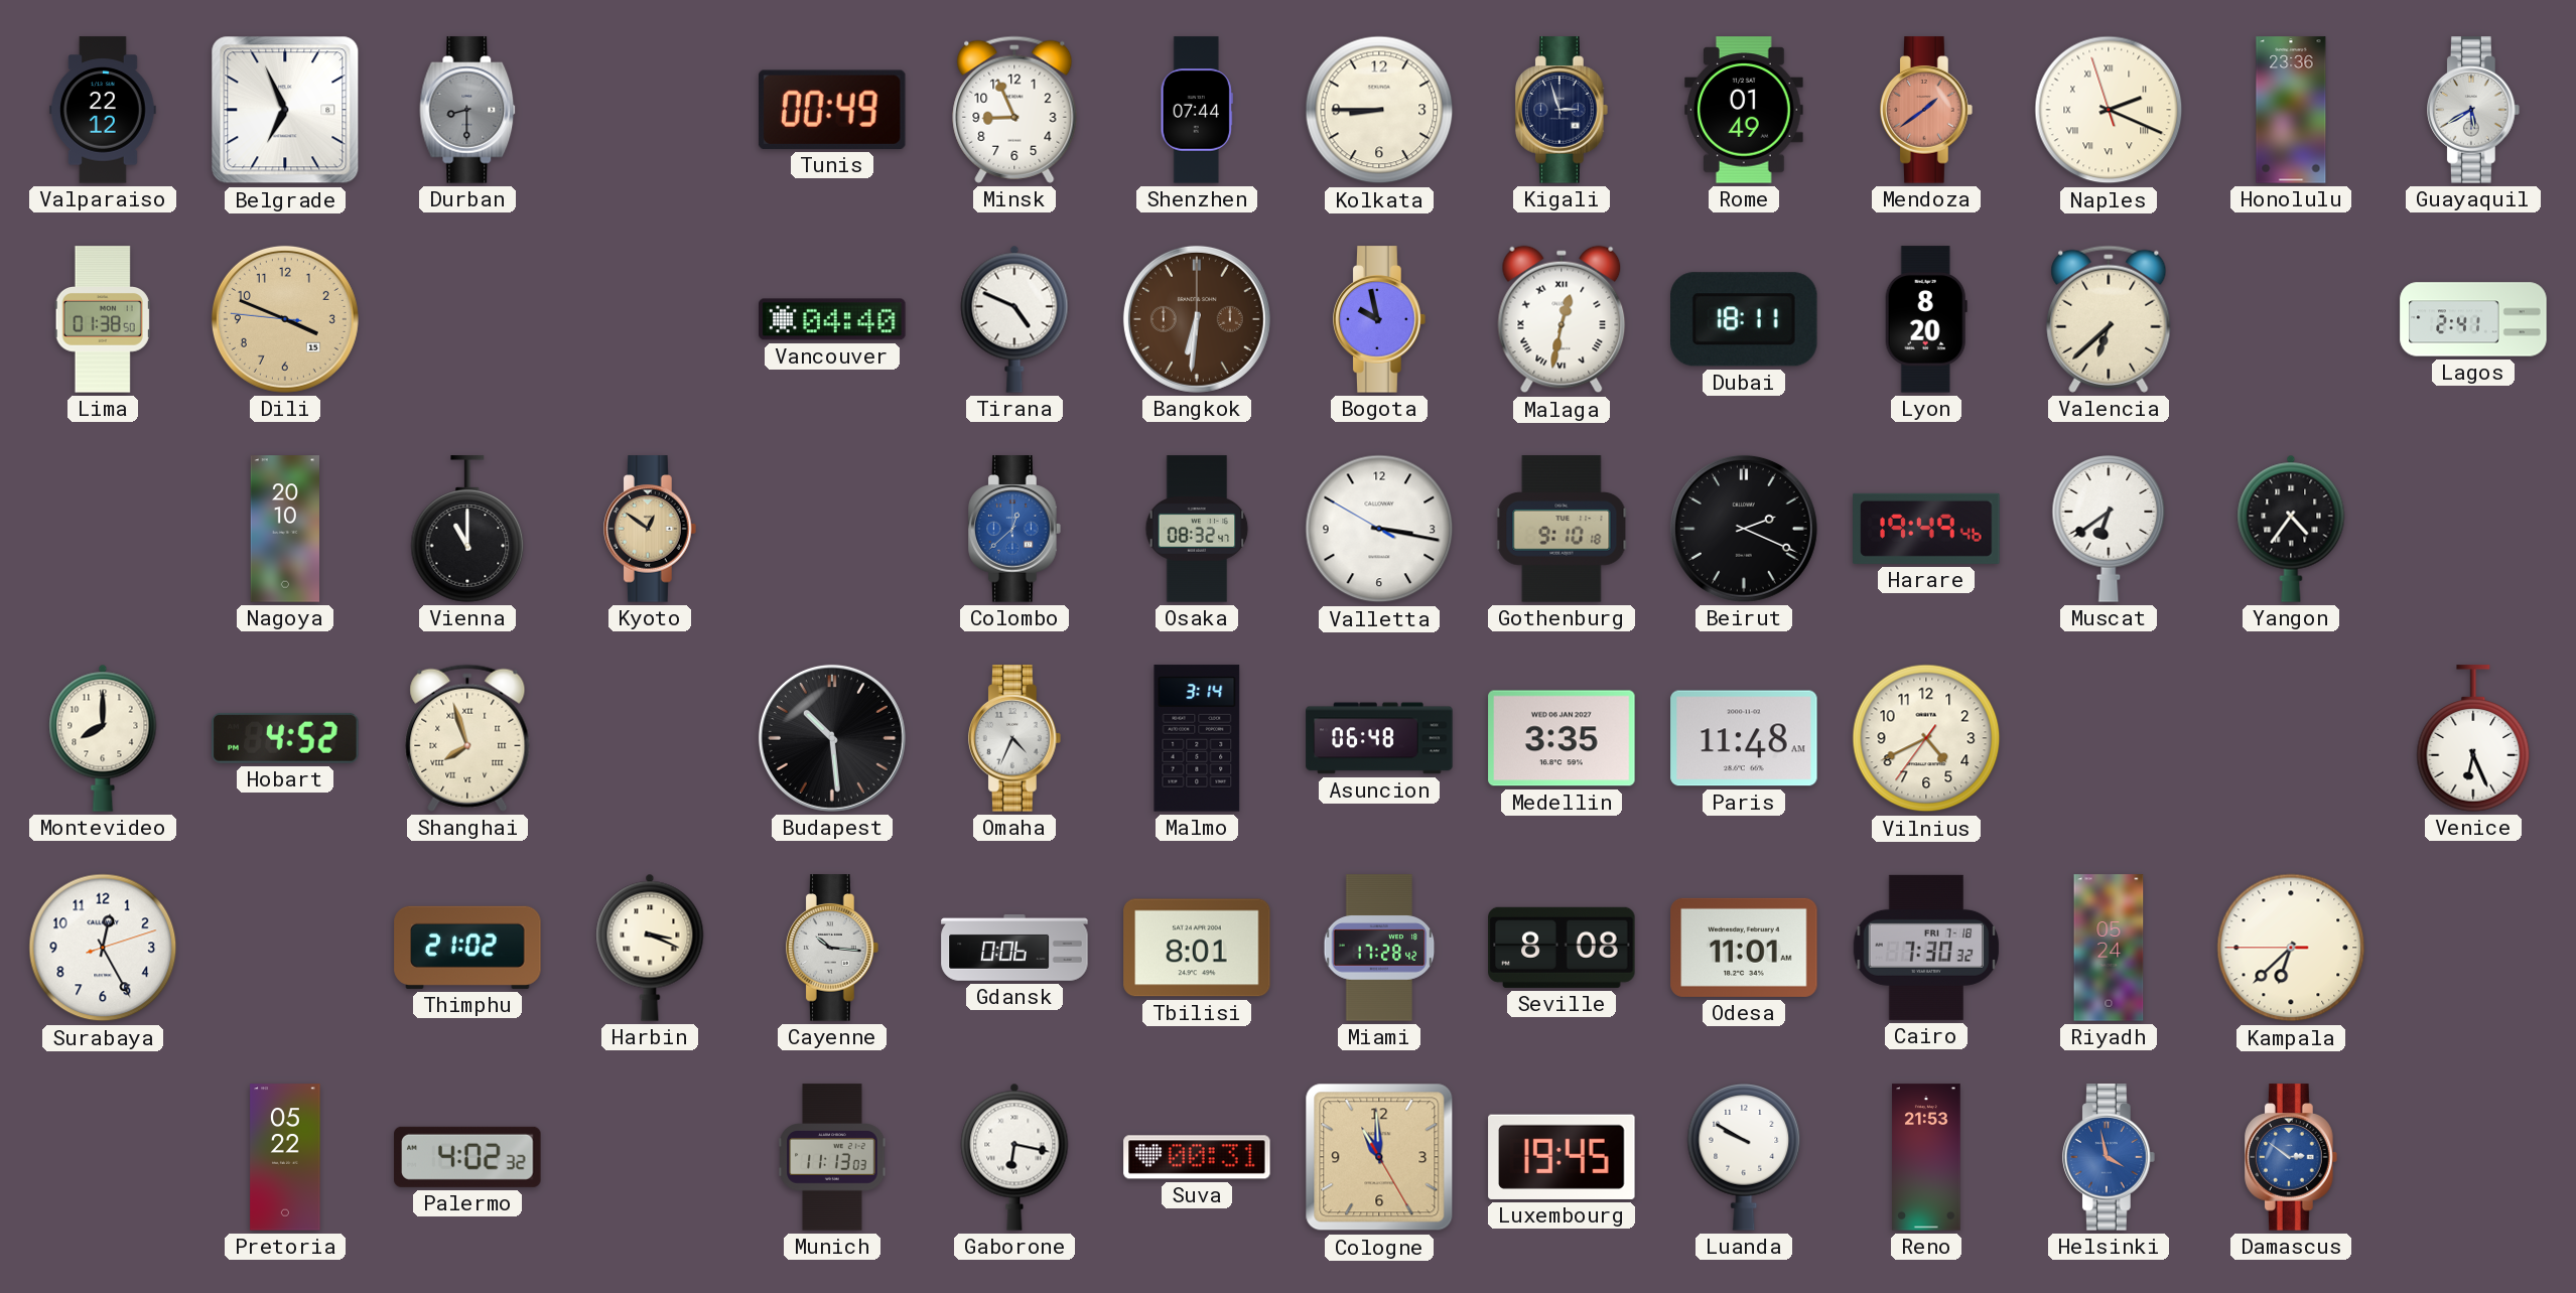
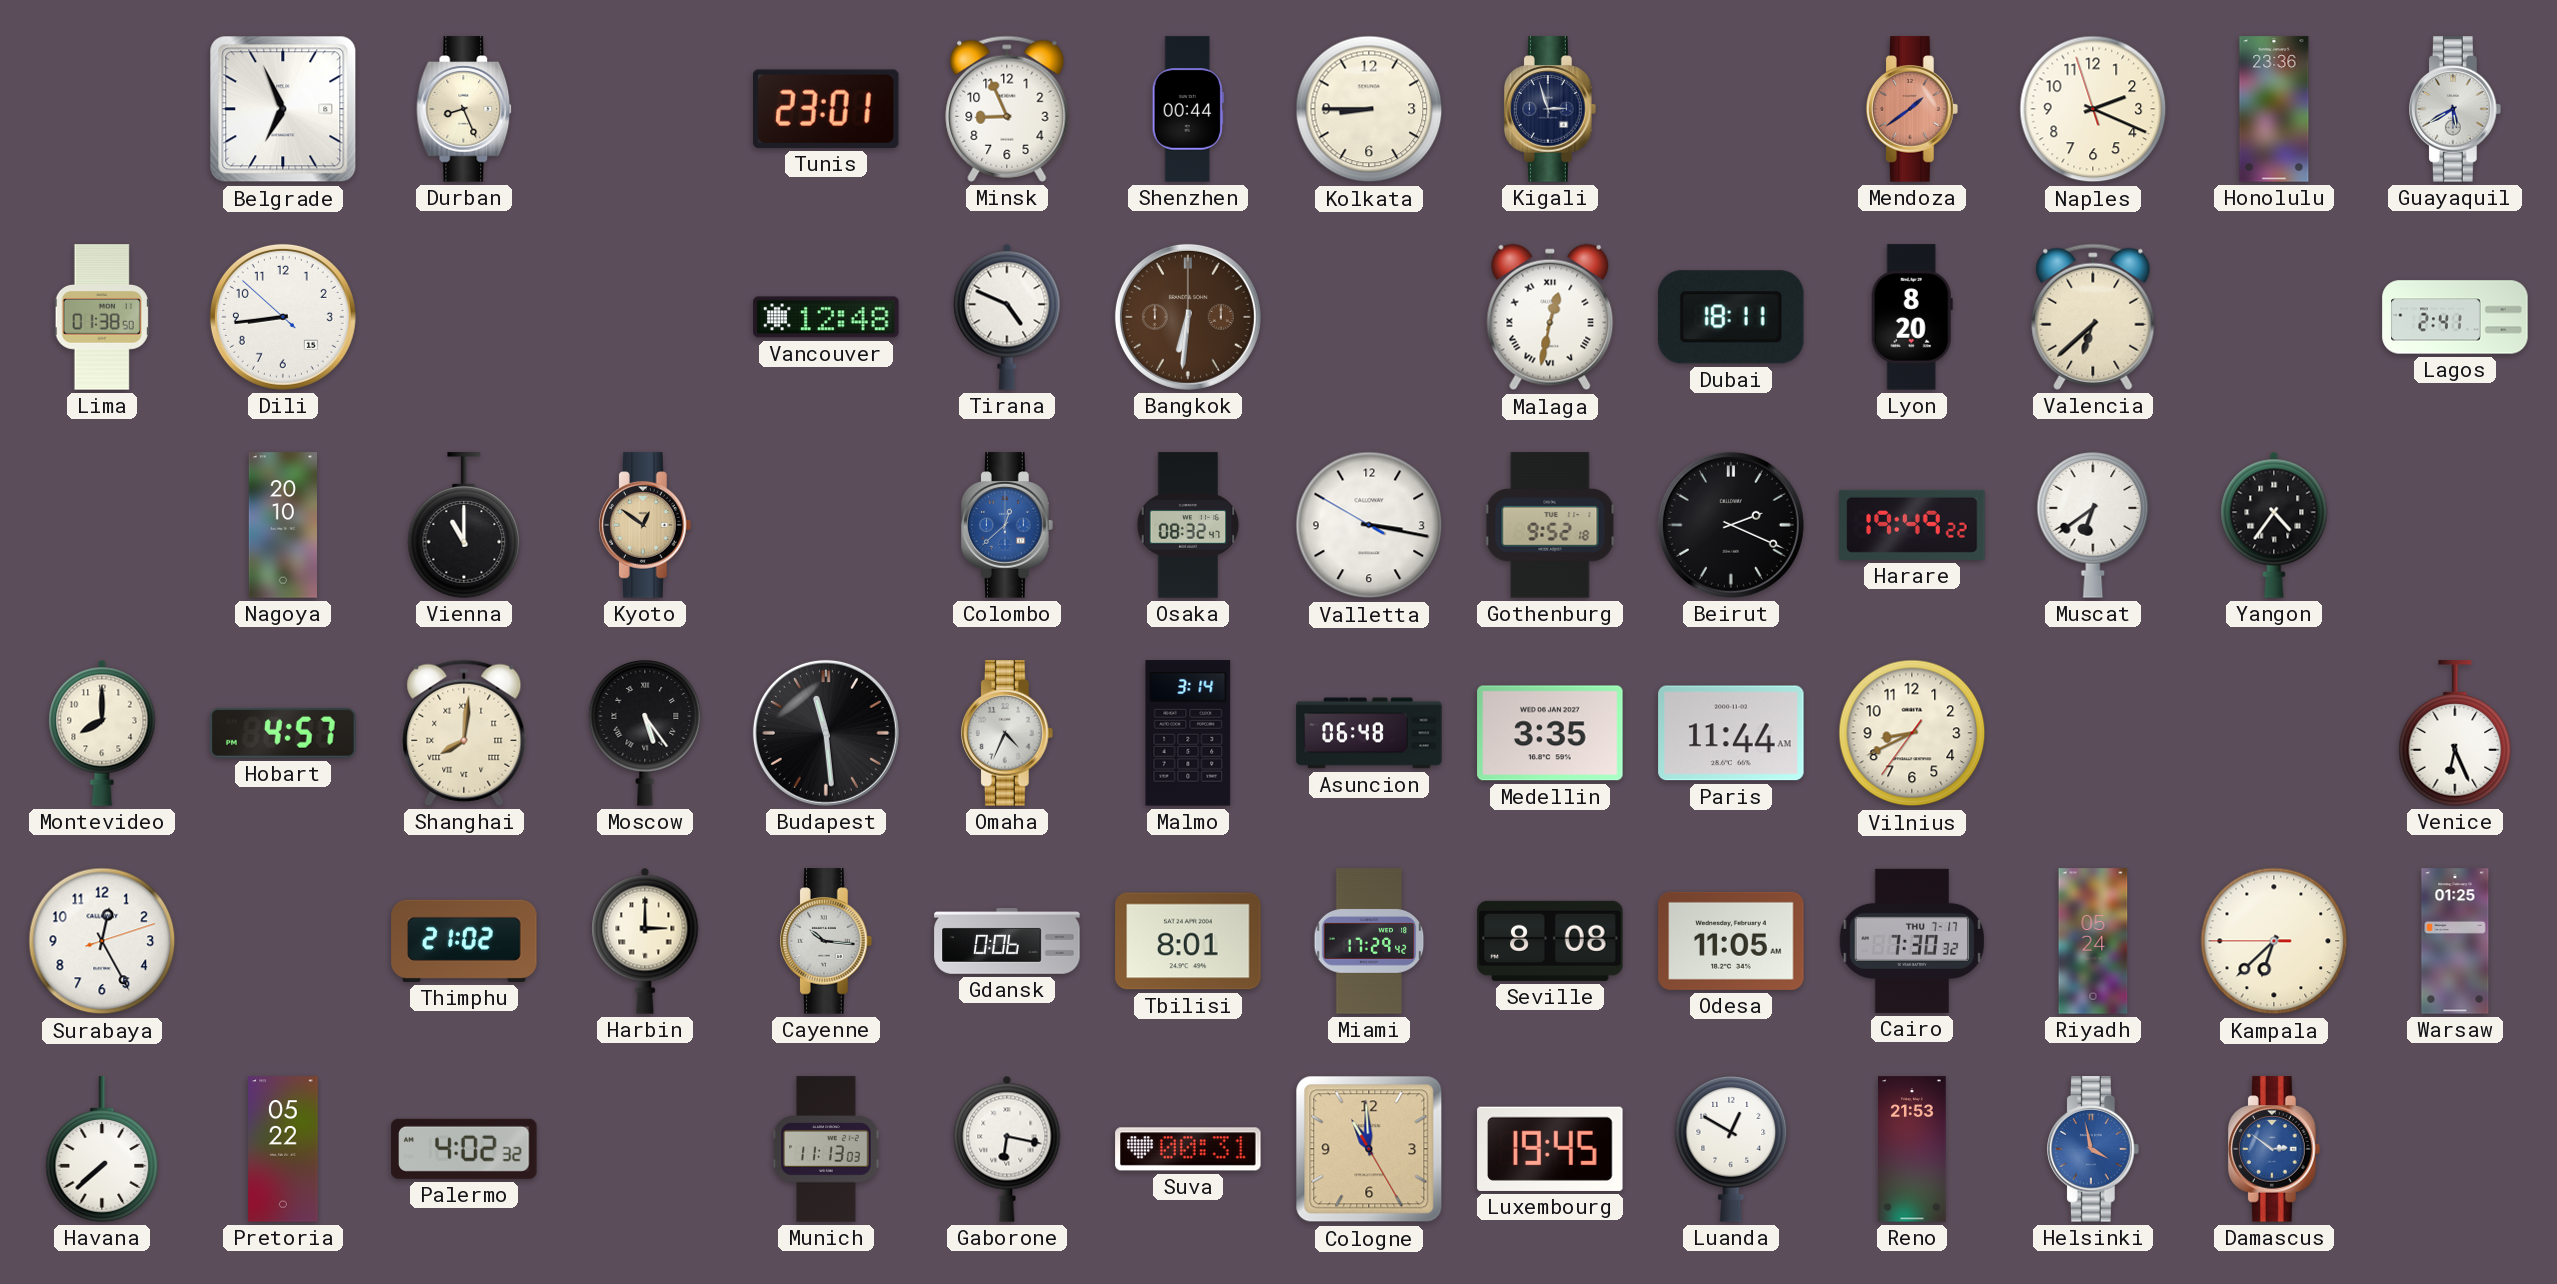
Valparaiso: 22:12 -> none
Durban: 8:30 -> 8:26
Durban dial: grey -> cream
Tunis: 00:49 -> 23:01
Shenzhen: 07:44 -> 00:44
Rome: 01:49 -> none
Naples numerals: Roman -> Arabic
Dili: 3:48 -> 8:43
Dili dial: champagne -> white
Vancouver: 04:40 -> 12:48
Bogota: 9:58 -> none
Gothenburg: 9:10 -> 9:52
Harare: 19:49:46 -> 19:49:22
Hobart: 4:52 -> 4:57
Shanghai: 7:57 -> 8:01
Moscow: none -> 5:24
Budapest: 10:29 -> 11:29
Paris: 11:48 -> 11:44
Vilnius: 4:40 -> 8:40
Harbin: 3:19 -> 3:00
Miami: 17:28 -> 17:29
Odesa: 11:01 -> 11:05
Cairo date: FRI 7-18 -> THU 7-17
Warsaw: none -> 01:25
Havana: none -> 7:38
Luanda: 9:50 -> 12:50
